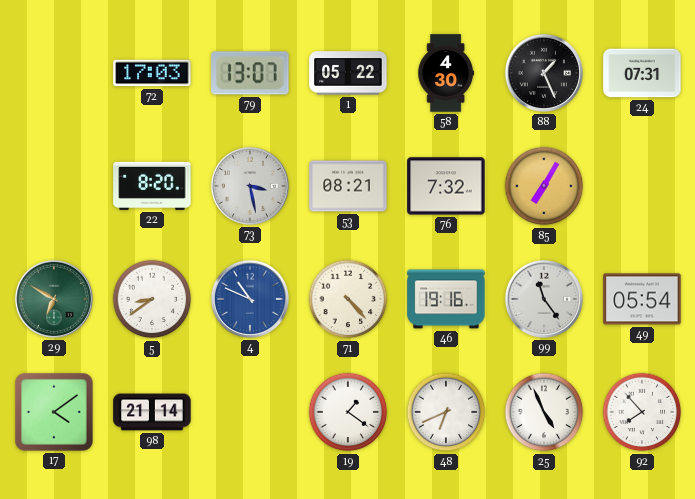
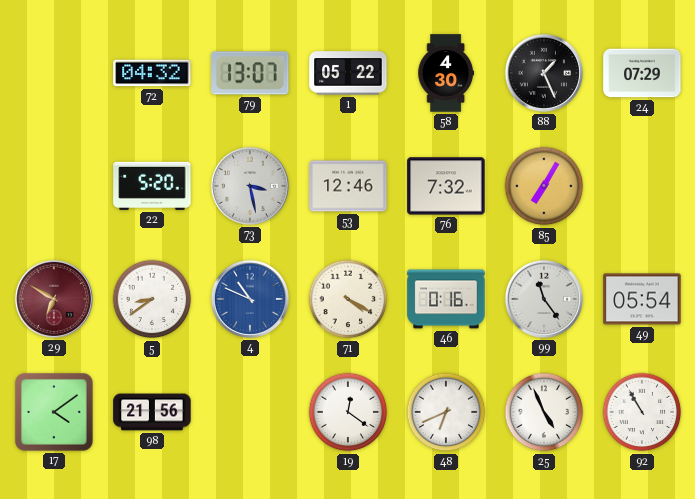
72: 17:03 -> 04:32
24: 07:31 -> 07:29
22: 8:20 -> 5:20
53: 08:21 -> 12:46
29 dial: green -> burgundy
71: 4:23 -> 4:20
46: 19:16 -> 0:16
98: 21:14 -> 21:56
19: 1:21 -> 12:21
92: 7:53 -> 10:55
